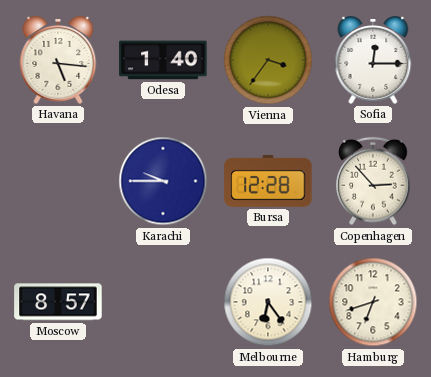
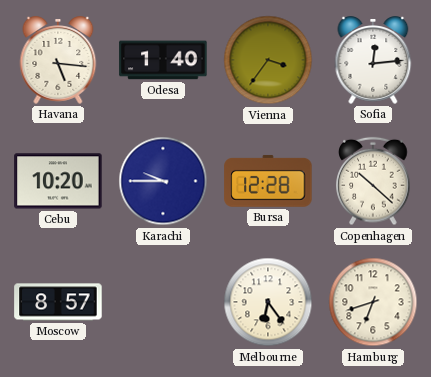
Sofia: 12:15 -> 12:14
Cebu: none -> 10:20
Copenhagen: 2:53 -> 10:22
